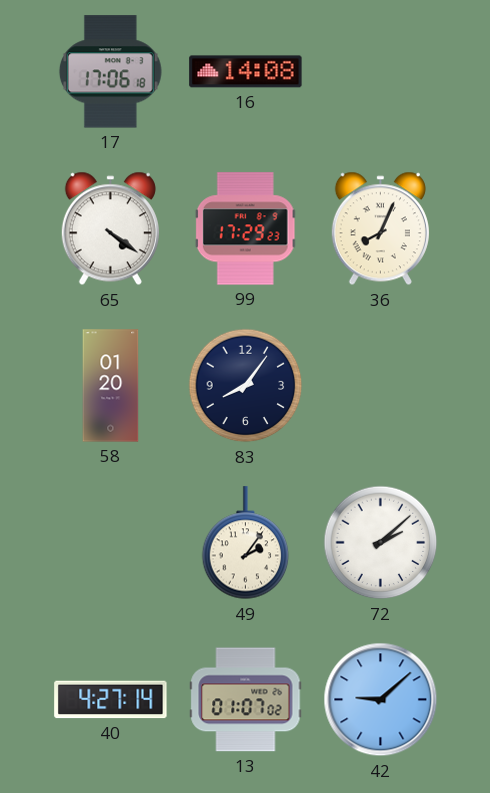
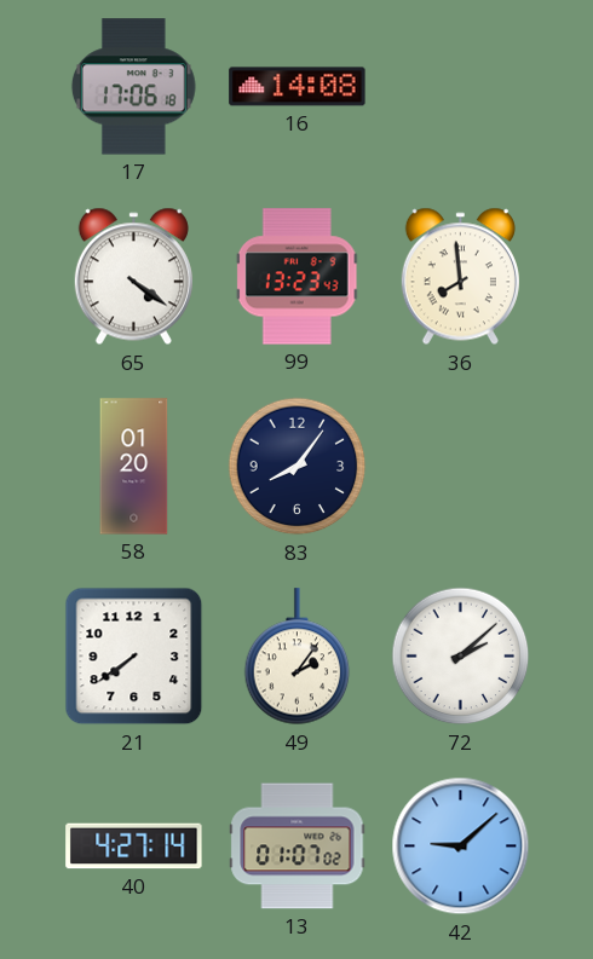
99: 17:29 -> 13:23
36: 8:04 -> 7:59
21: none -> 7:39
